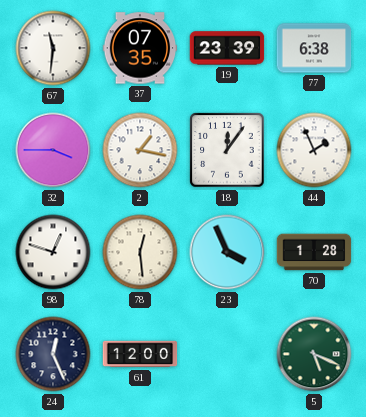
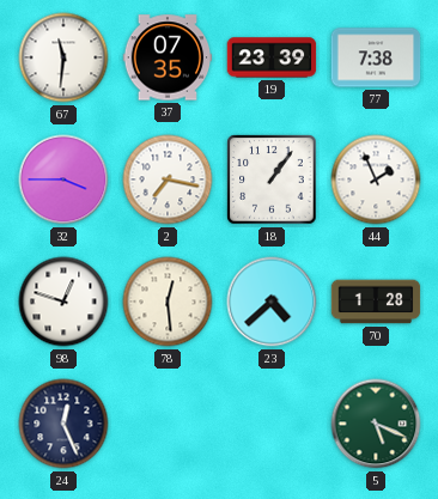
77: 6:38 -> 7:38
2: 1:17 -> 7:17
18: 12:06 -> 1:06
23: 3:56 -> 4:38
61: 12:00 -> none
